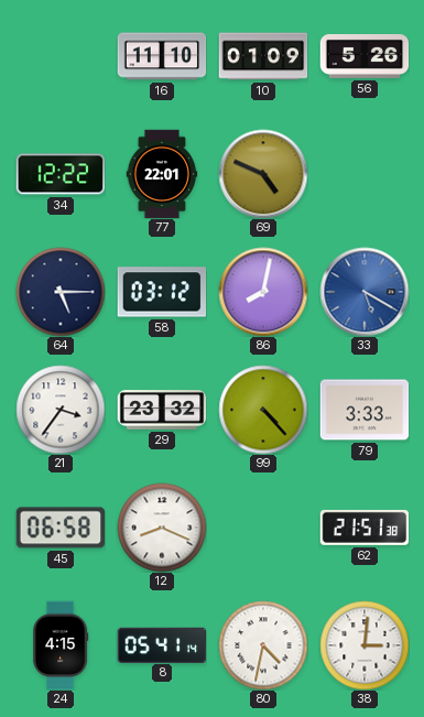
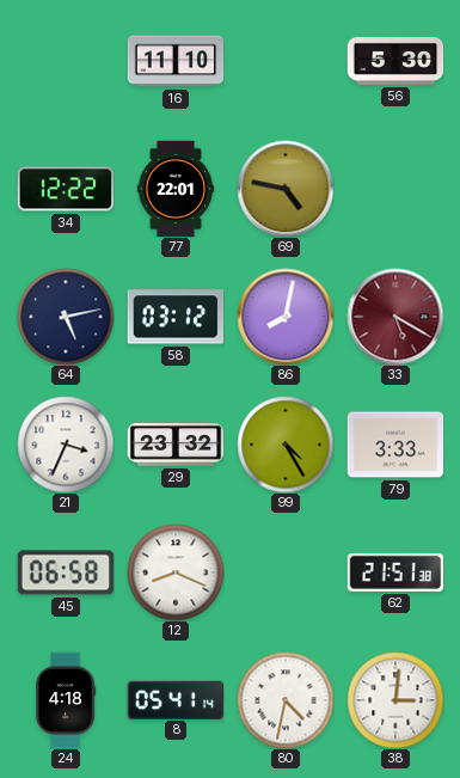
10: 01:09 -> none
56: 5:26 -> 5:30
69: 4:49 -> 4:47
64: 5:15 -> 5:13
33 dial: blue -> burgundy
21: 3:36 -> 3:34
99: 4:23 -> 4:25
24: 4:15 -> 4:18
